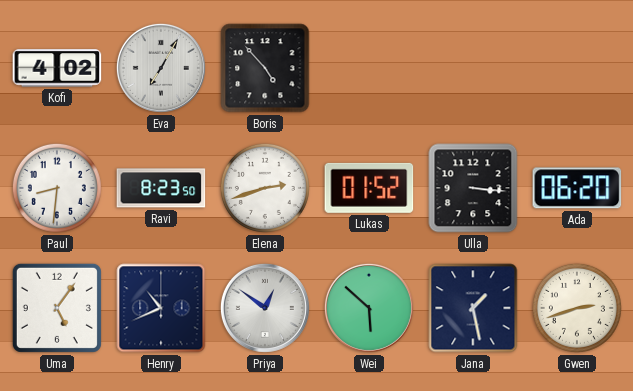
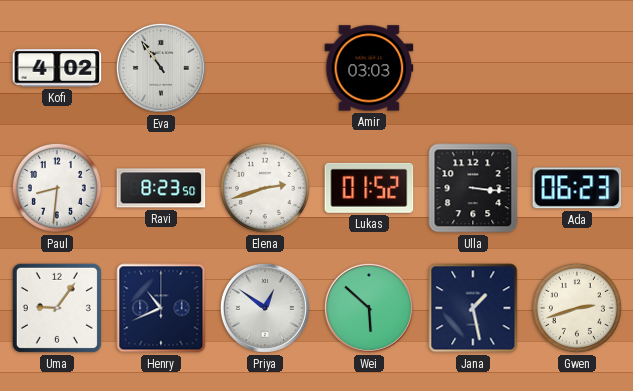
Eva: 7:05 -> 10:54
Boris: 4:53 -> none
Amir: none -> 03:03
Ada: 06:20 -> 06:23
Uma: 5:06 -> 9:06
